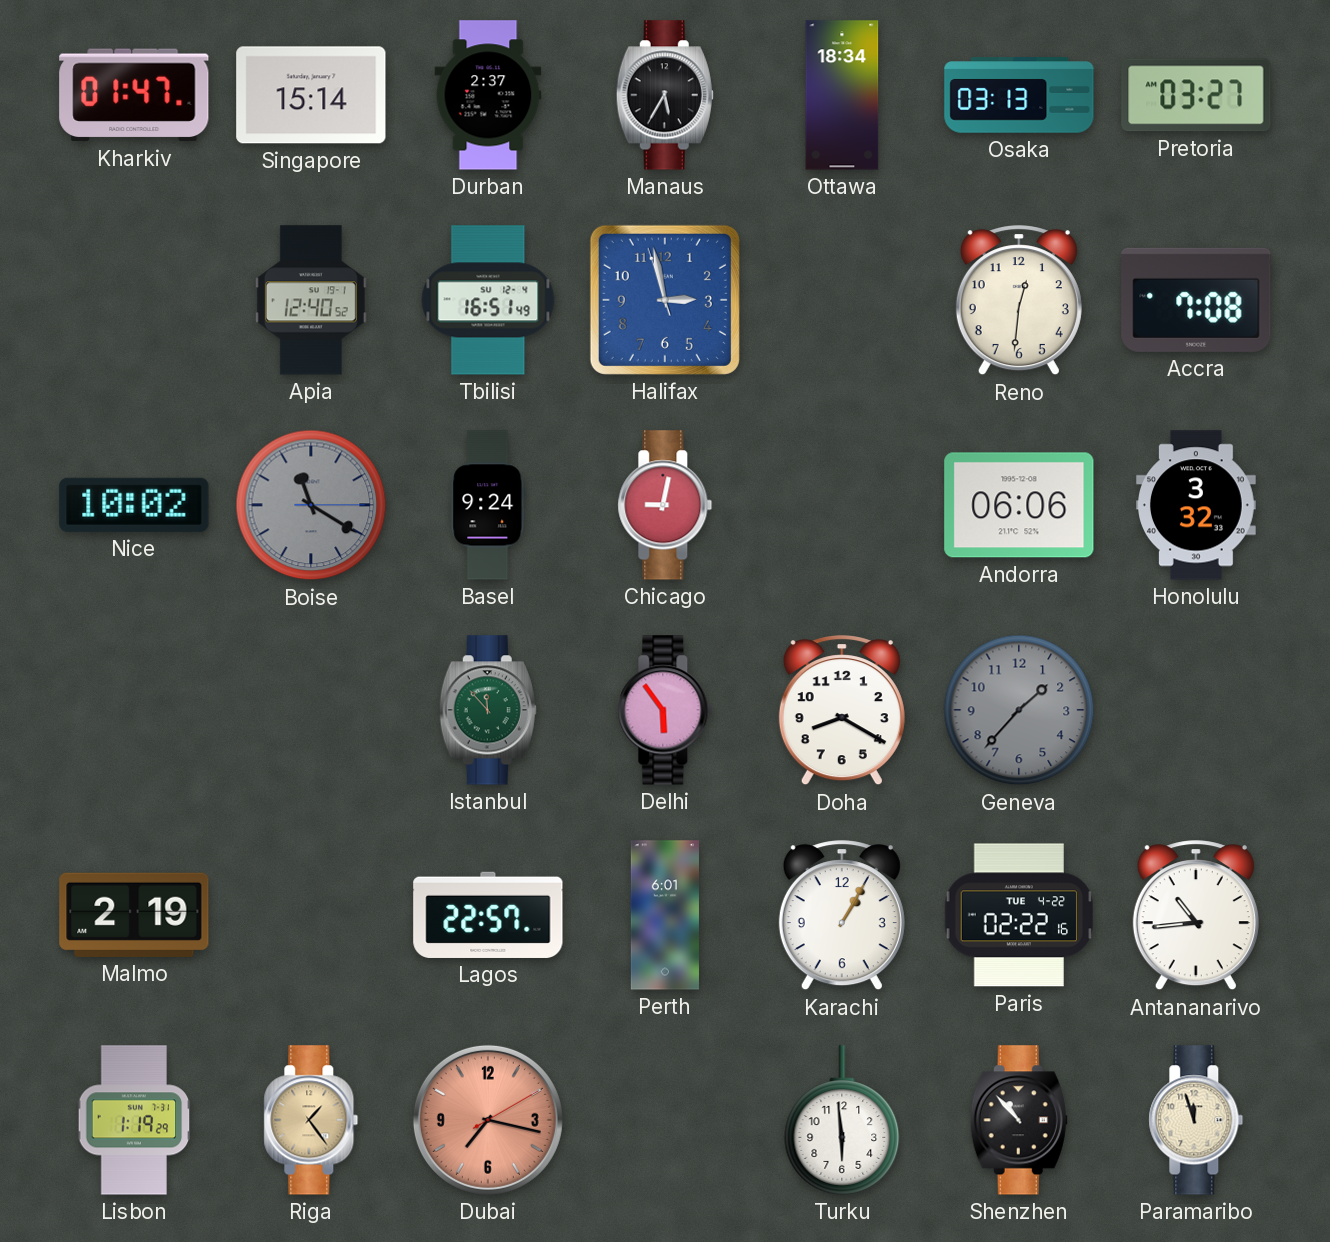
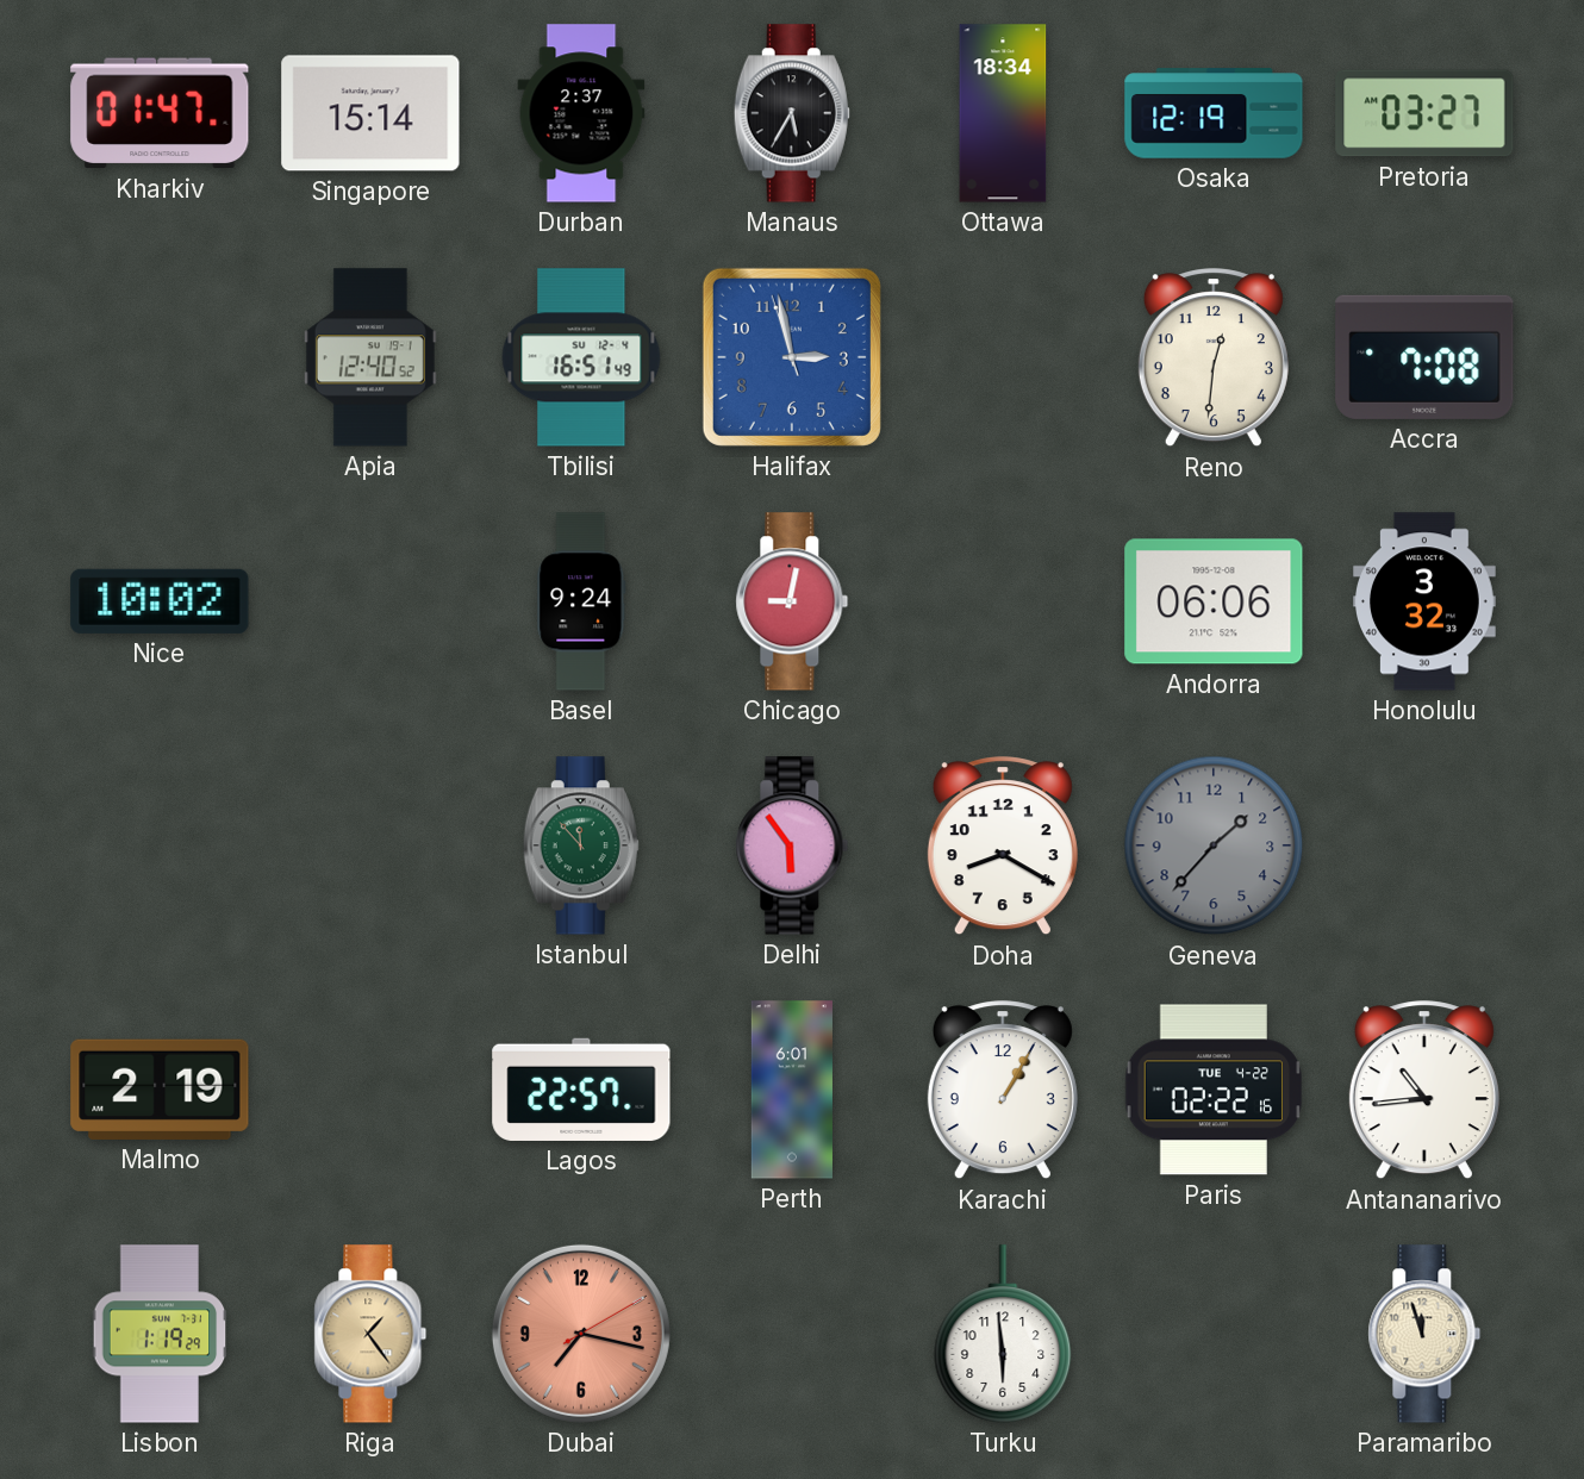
Osaka: 03:13 -> 12:19
Boise: 11:20 -> none
Shenzhen: 10:53 -> none
